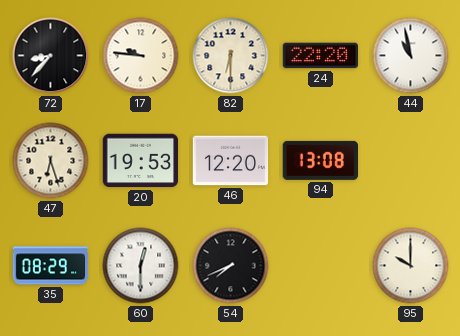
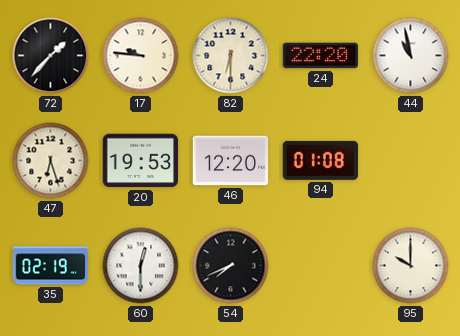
72: 8:37 -> 1:37
94: 13:08 -> 01:08
35: 08:29 -> 02:19
